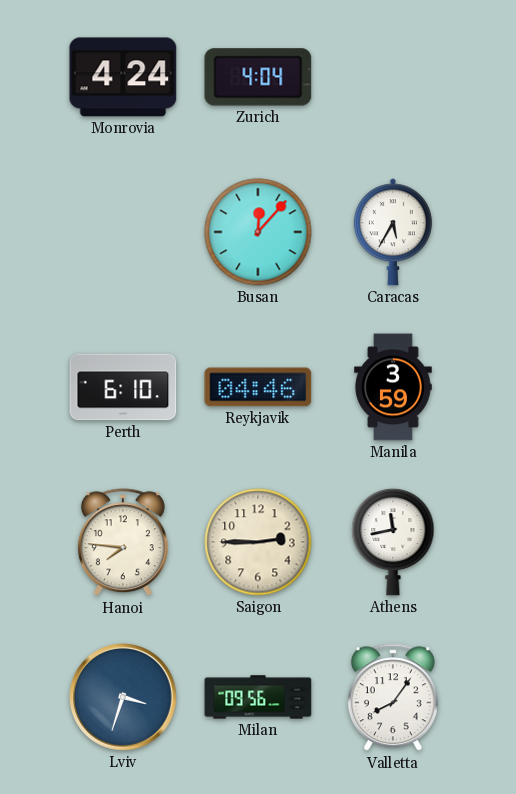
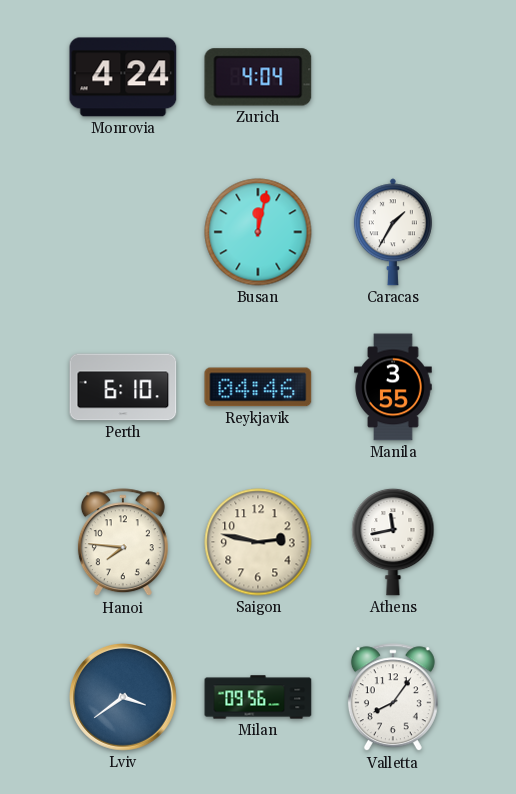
Busan: 12:07 -> 12:02
Caracas: 5:35 -> 1:35
Manila: 3:59 -> 3:55
Saigon: 2:45 -> 2:47
Lviv: 3:33 -> 3:39
